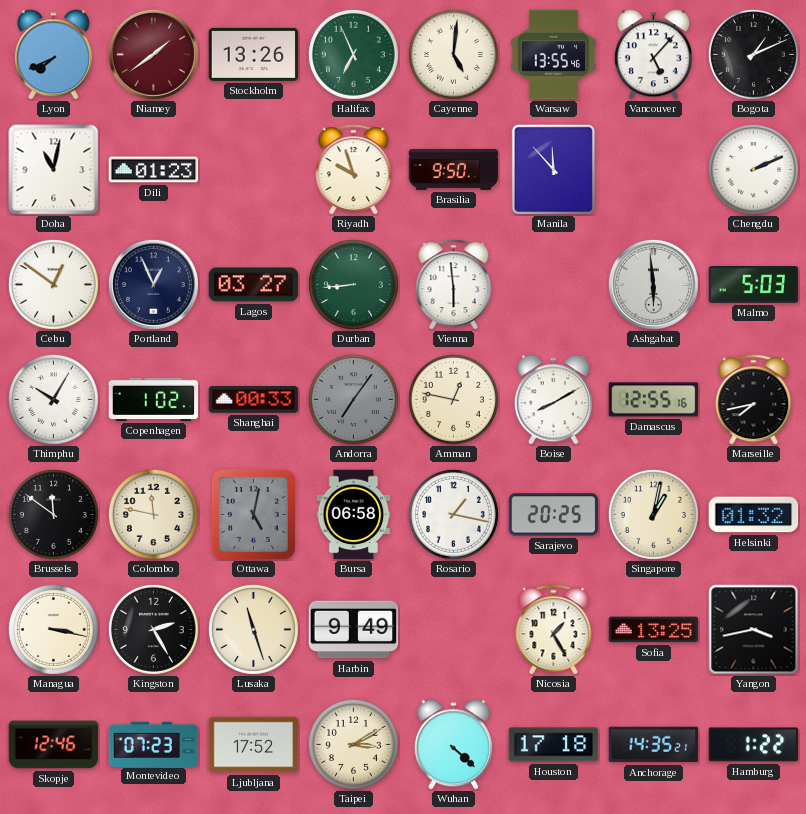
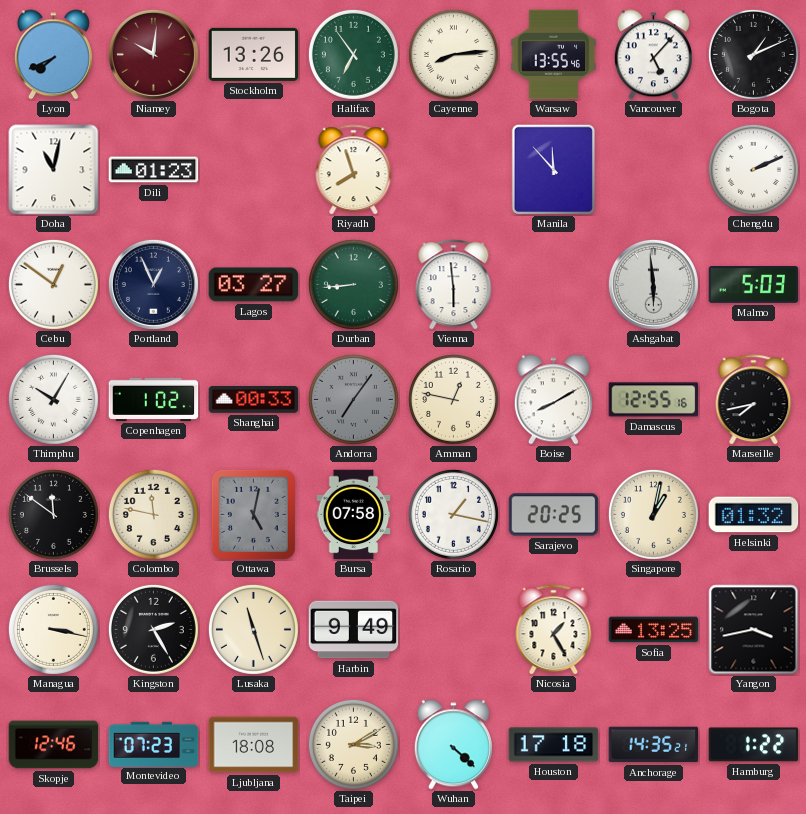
Niamey: 1:39 -> 10:01
Halifax: 6:56 -> 6:54
Cayenne: 5:01 -> 8:14
Riyadh: 9:57 -> 7:57
Brasilia: 9:50 -> none
Bursa: 06:58 -> 07:58
Ljubljana: 17:52 -> 18:08
